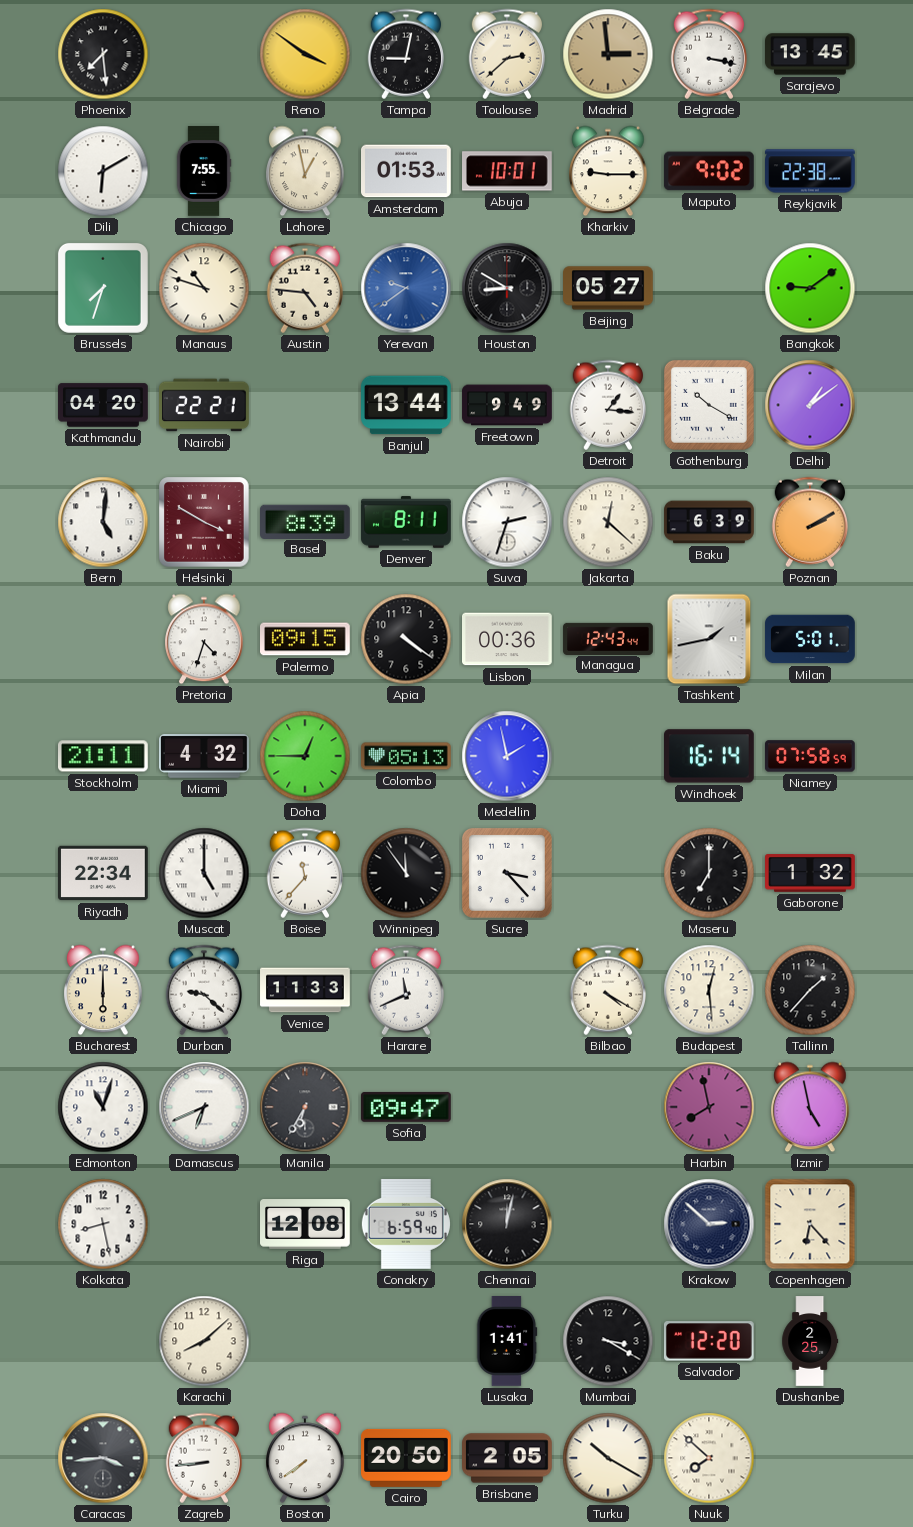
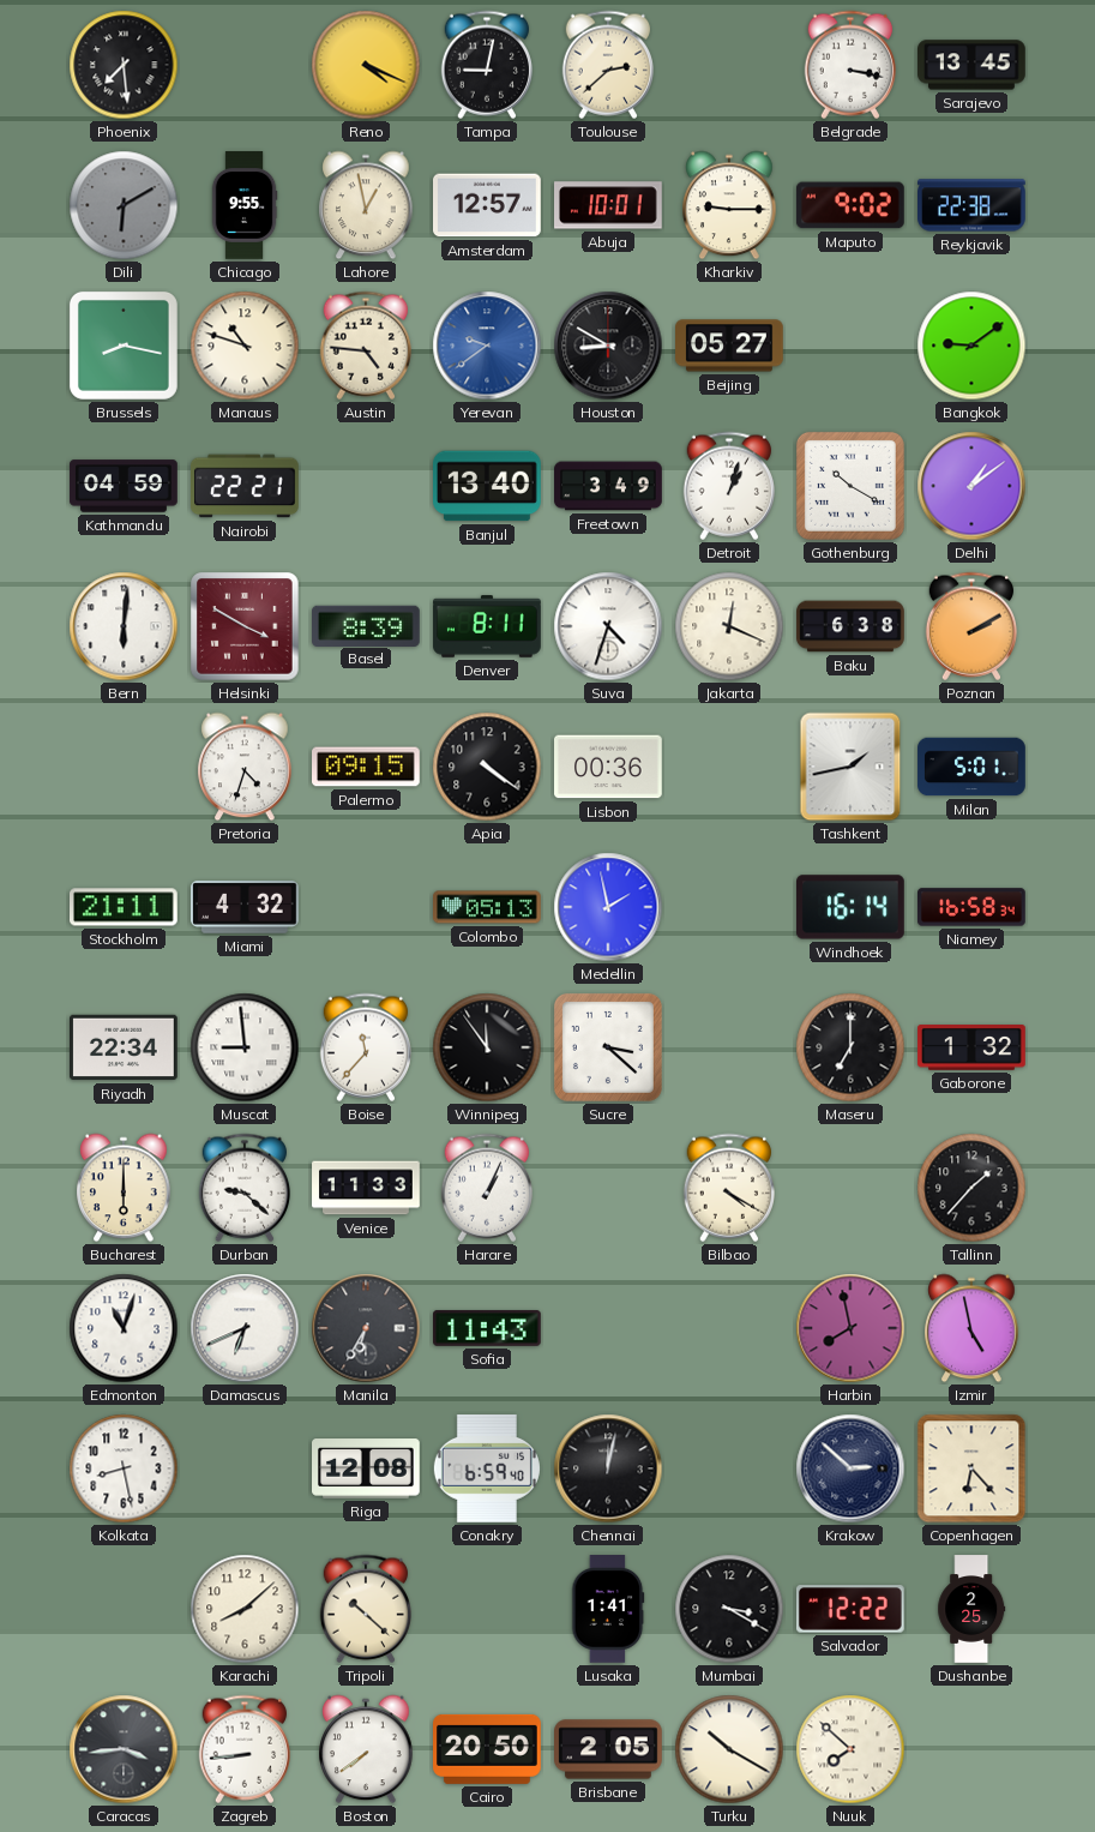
Reno: 3:51 -> 4:19
Madrid: 2:59 -> none
Dili dial: white -> grey
Chicago: 7:55 -> 9:55
Amsterdam: 01:53 -> 12:57
Brussels: 7:33 -> 8:17
Kathmandu: 04:20 -> 04:59
Banjul: 13:44 -> 13:40
Freetown: 9:49 -> 3:49
Detroit: 1:16 -> 1:03
Bern: 5:01 -> 6:01
Suva: 2:33 -> 4:33
Jakarta: 12:22 -> 12:19
Baku: 6:39 -> 6:38
Managua: 12:43 -> none
Doha: 12:45 -> none
Niamey: 07:58 -> 16:58
Muscat: 5:00 -> 8:59
Sucre: 3:23 -> 3:22
Harare: 11:41 -> 1:04
Budapest: 12:29 -> none
Sofia: 09:47 -> 11:43
Tripoli: none -> 10:22
Salvador: 12:20 -> 12:22
